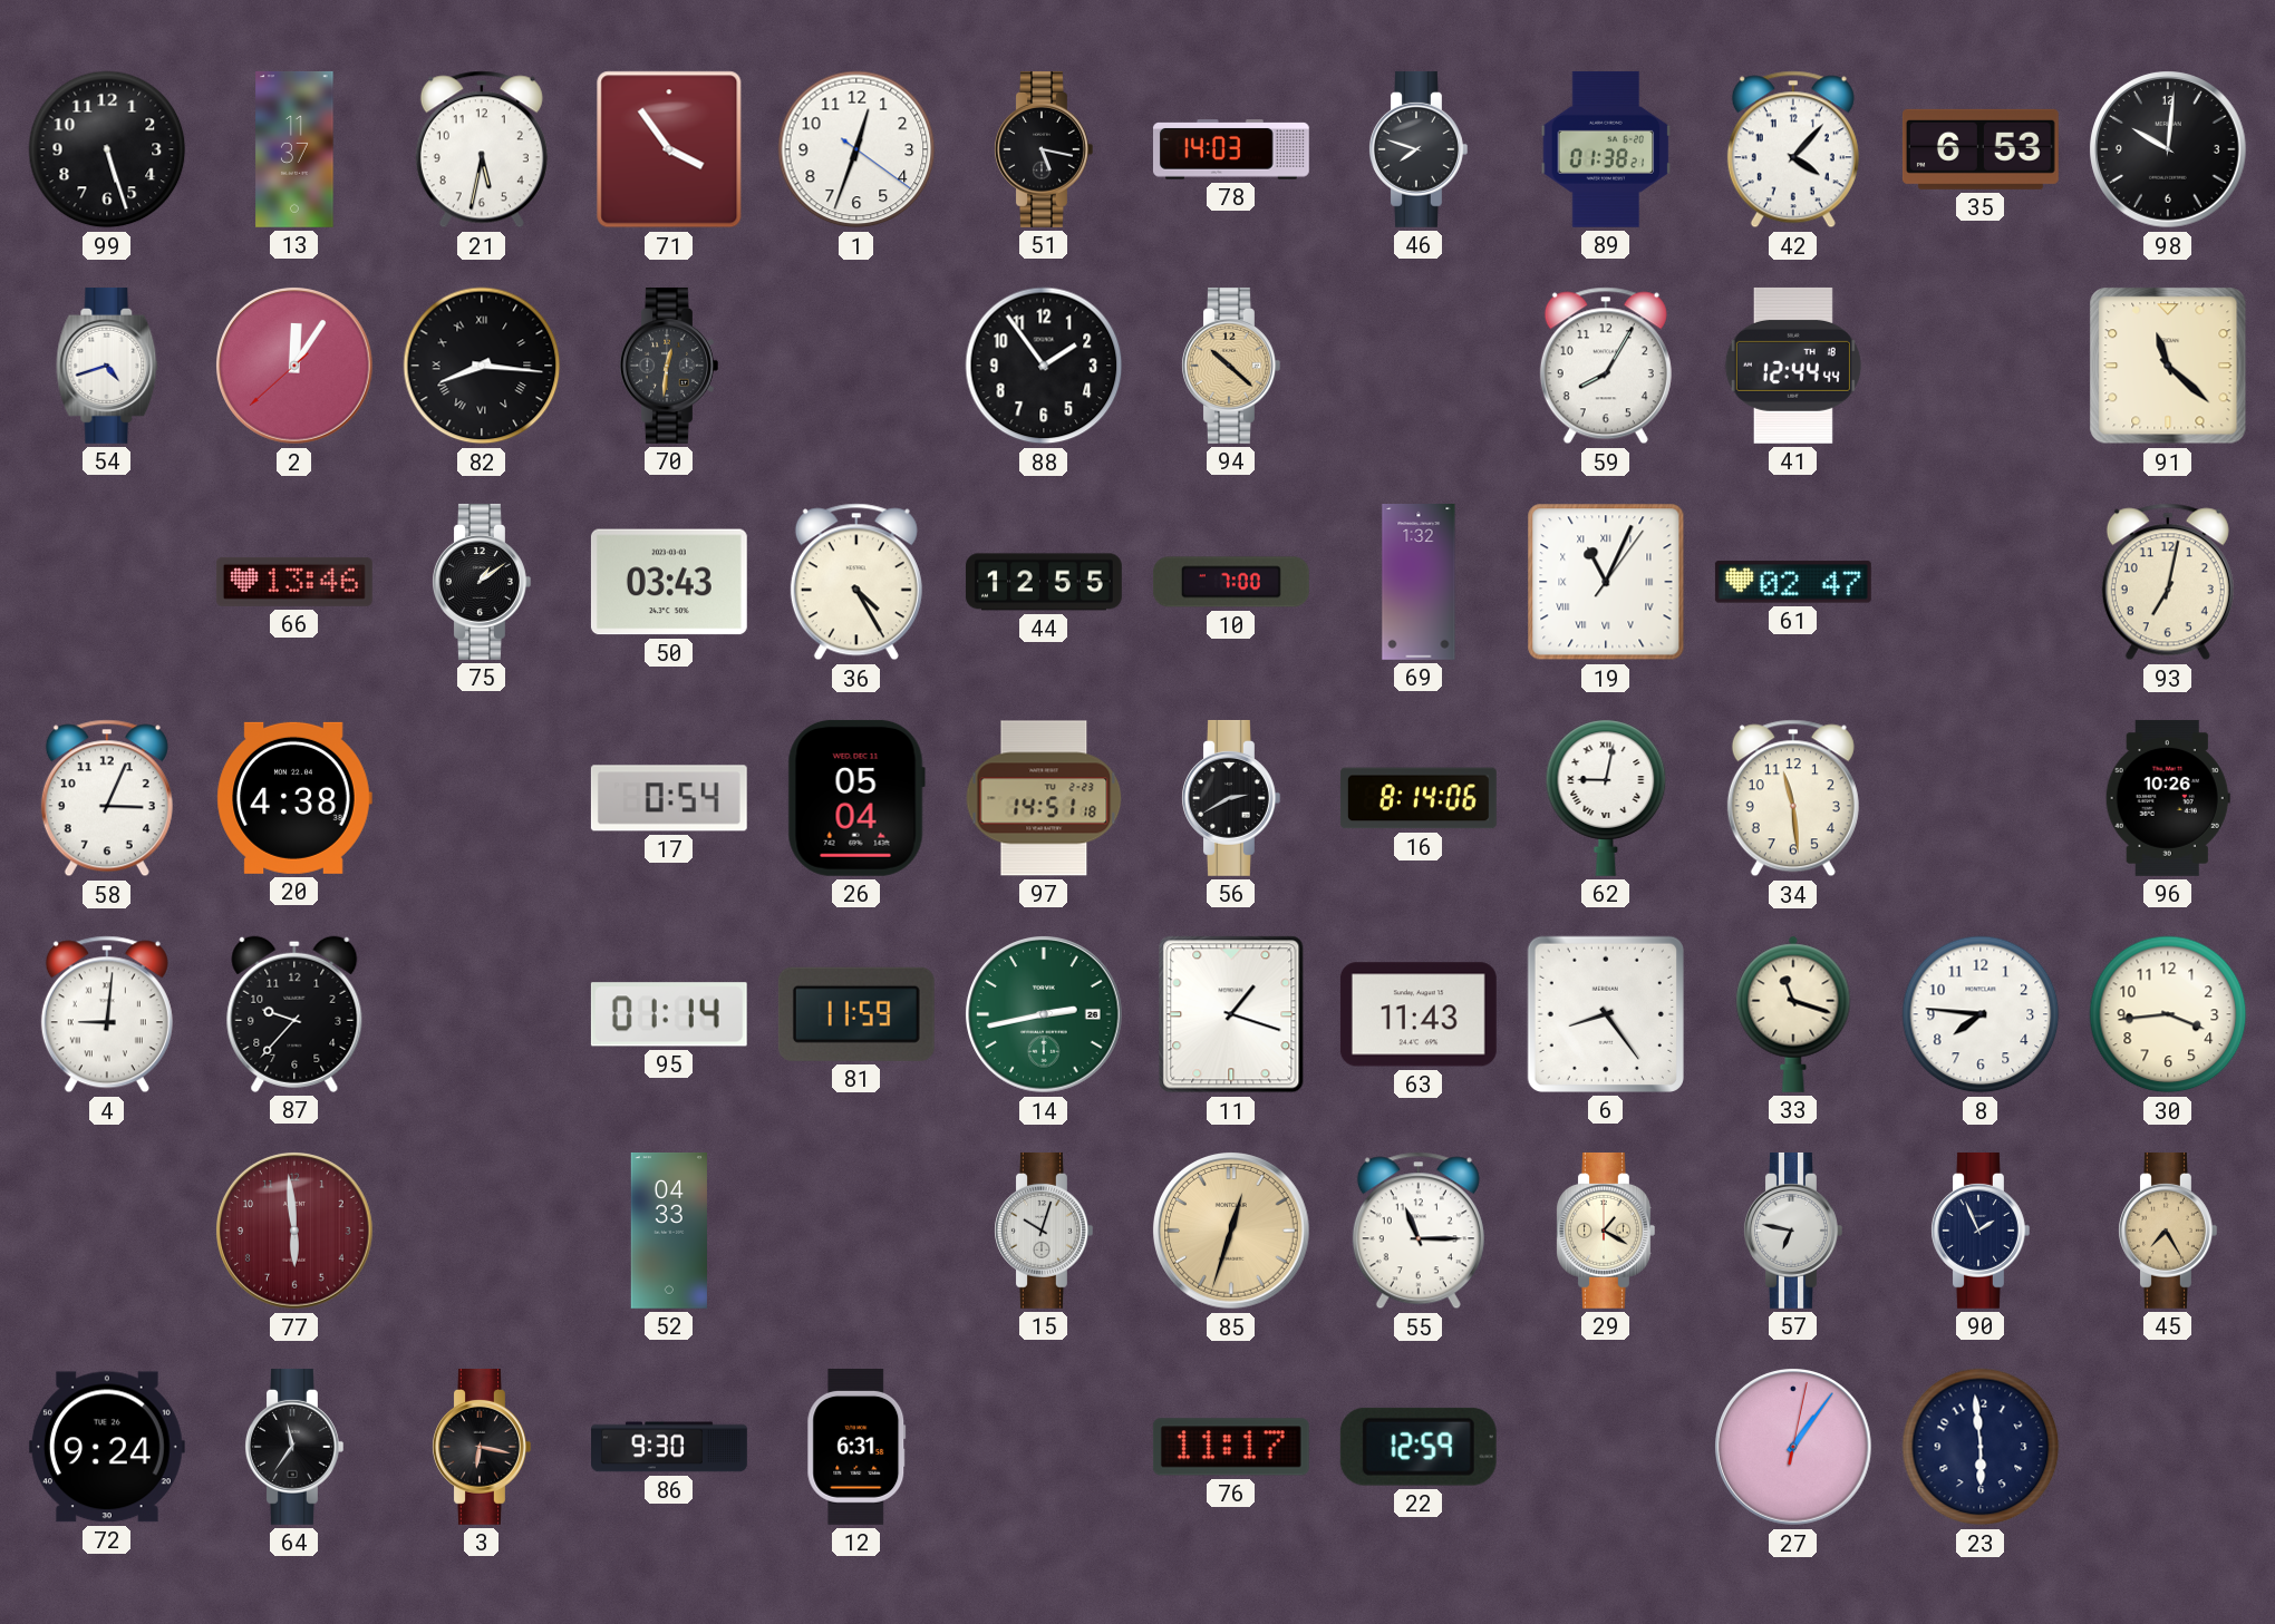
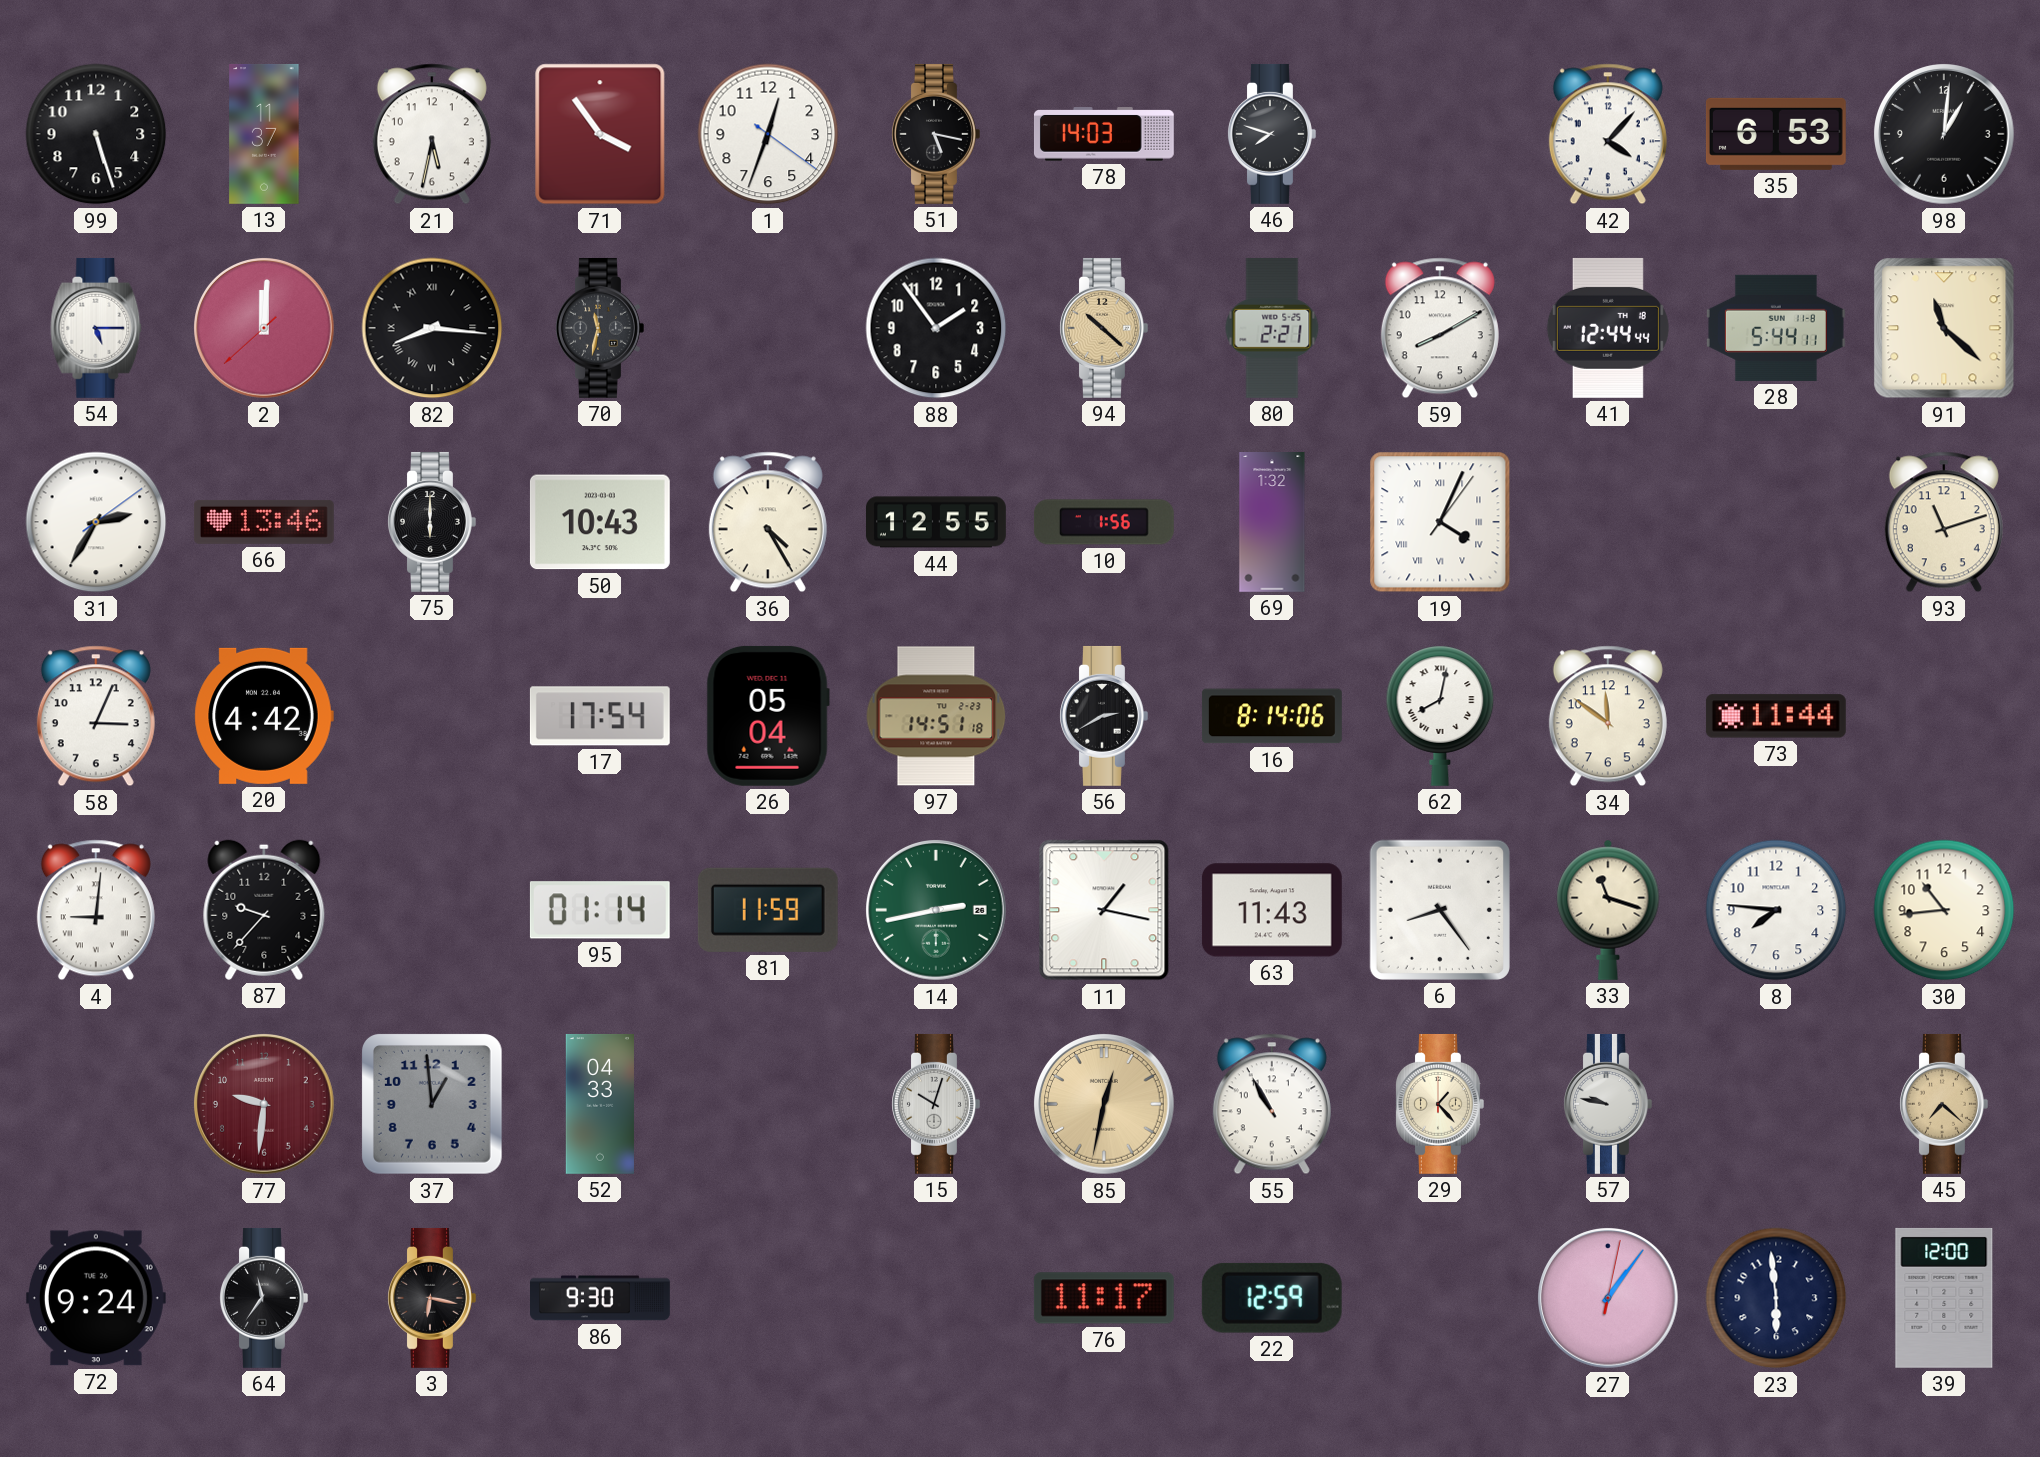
89: 01:38 -> none
98: 10:01 -> 1:01
54: 4:42 -> 5:15
2: 12:05 -> 12:00
70: 12:31 -> 11:32
80: none -> 2:21
59: 8:05 -> 8:10
28: none -> 5:44
31: none -> 2:35
75: 1:09 -> 6:00
50: 03:43 -> 10:43
10: 7:00 -> 1:56
19: 11:04 -> 4:04
61: 02:47 -> none
93: 7:02 -> 11:12
20: 4:38 -> 4:42
17: 0:54 -> 17:54
62: 9:02 -> 8:02
34: 11:29 -> 11:51
73: none -> 11:44
96: 10:26 -> none
11: 1:18 -> 1:17
30: 3:44 -> 10:44
77: 5:59 -> 9:31
37: none -> 12:59
85: 12:33 -> 12:32
55: 11:15 -> 10:55
29: 1:20 -> 1:23
57: 6:47 -> 9:47
90: 1:56 -> none
45: 7:25 -> 7:22
12: 6:31 -> none
39: none -> 12:00
